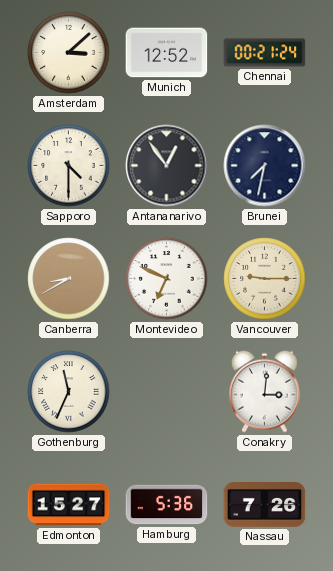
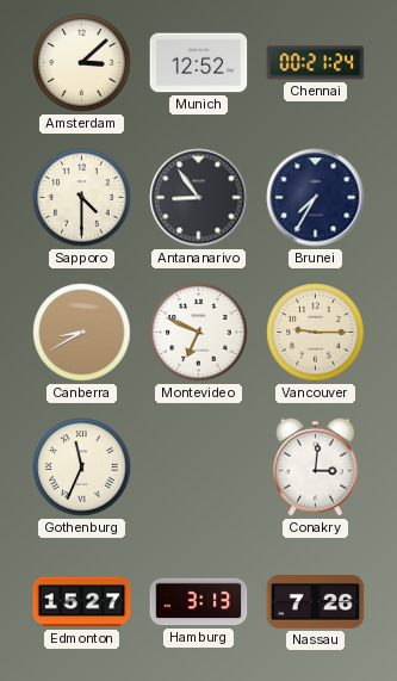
Antananarivo: 12:54 -> 8:54
Brunei: 7:32 -> 7:35
Hamburg: 5:36 -> 3:13
